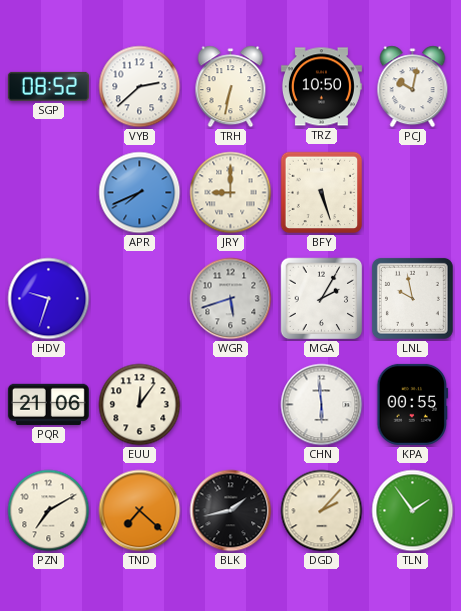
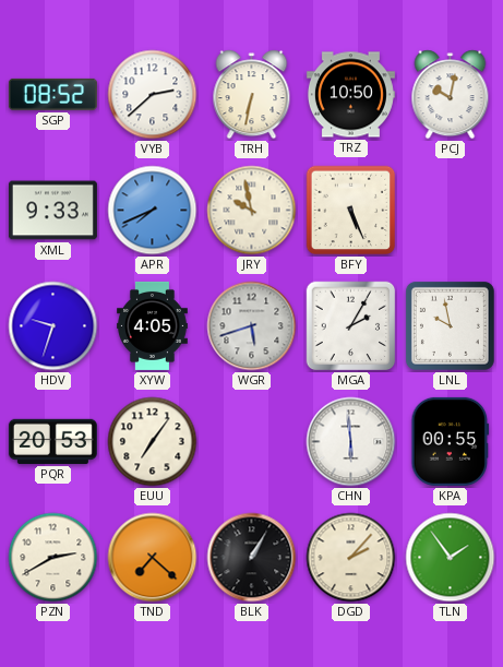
XML: none -> 9:33
JRY: 9:00 -> 9:58
BFY: 5:27 -> 5:26
XYW: none -> 4:05
PQR: 21:06 -> 20:53
EUU: 12:06 -> 7:06
PZN: 7:10 -> 2:40
BLK: 1:43 -> 1:05
